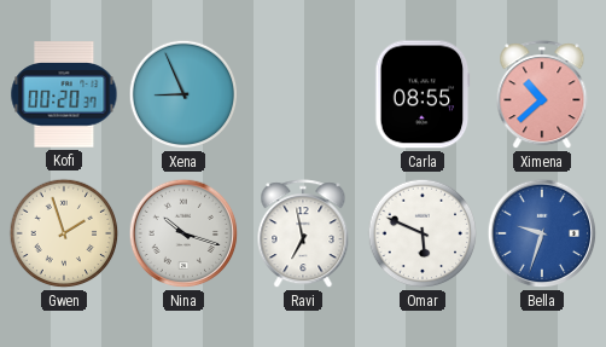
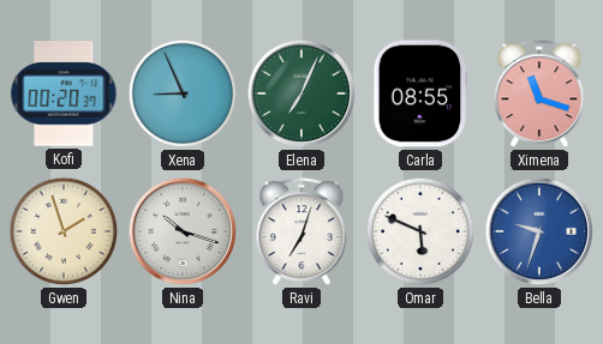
Elena: none -> 7:04
Ximena: 10:38 -> 11:18
Ravi: 6:58 -> 7:03
